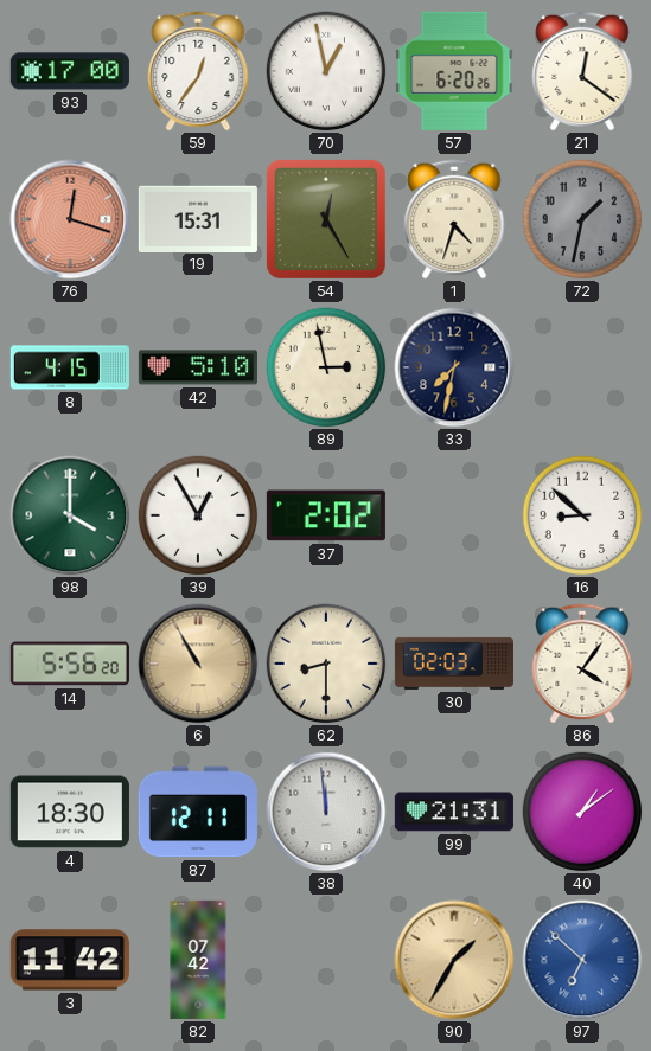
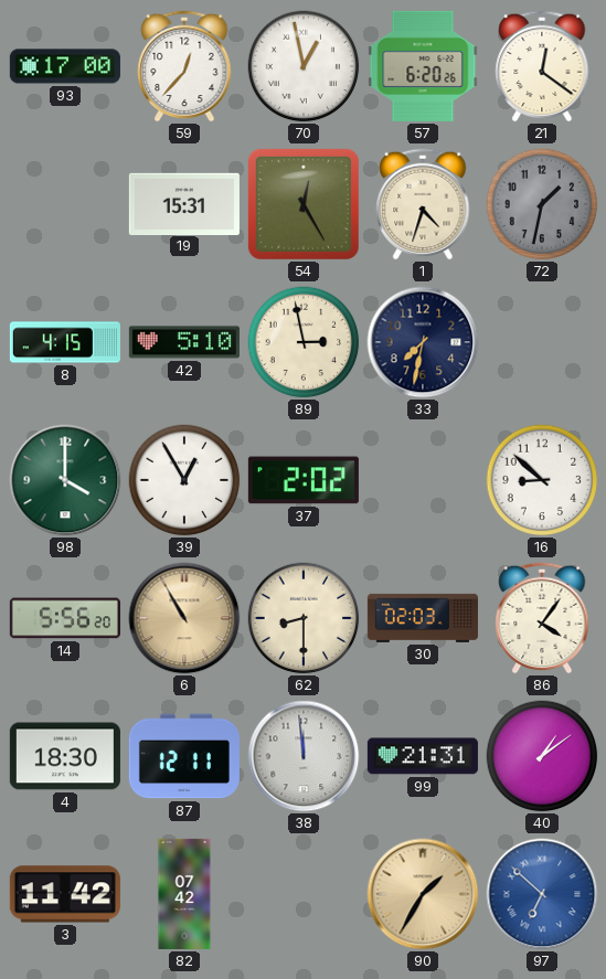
59: 12:36 -> 12:37
76: 12:18 -> none
